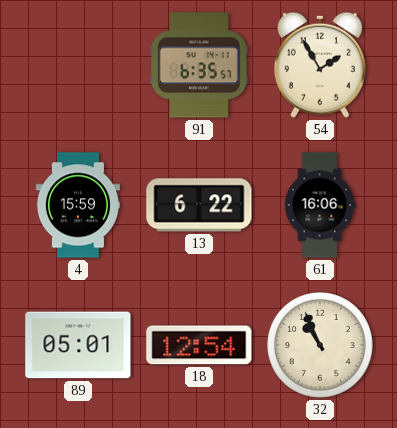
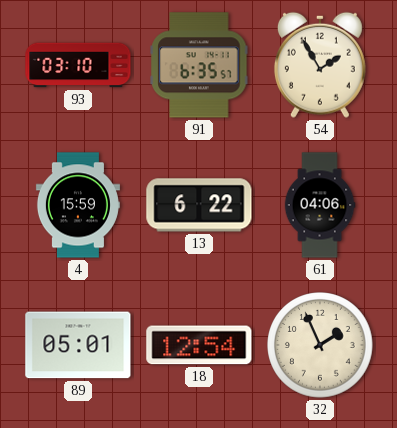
93: none -> 03:10
61: 16:06 -> 04:06
32: 10:56 -> 1:56
